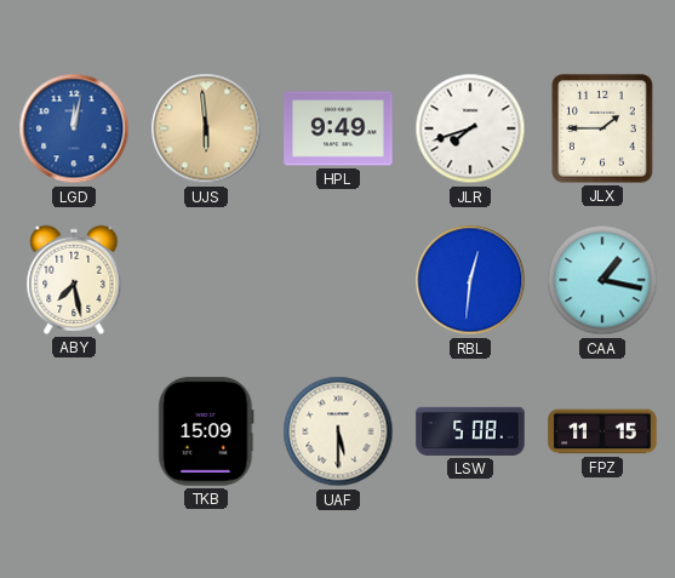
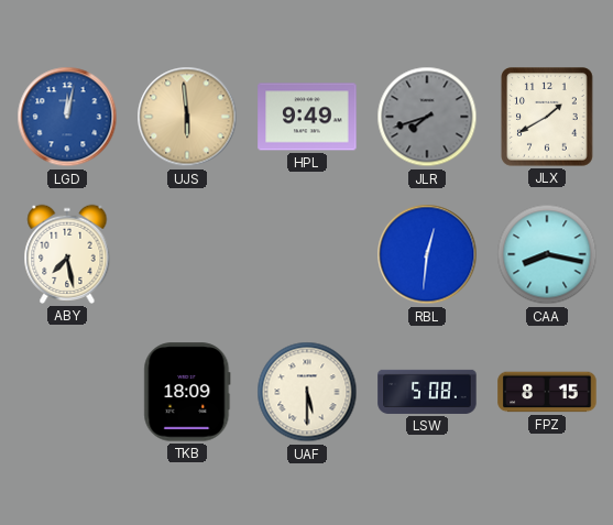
JLR dial: white -> grey
JLX: 1:45 -> 1:40
CAA: 1:17 -> 8:17
TKB: 15:09 -> 18:09
FPZ: 11:15 -> 8:15
